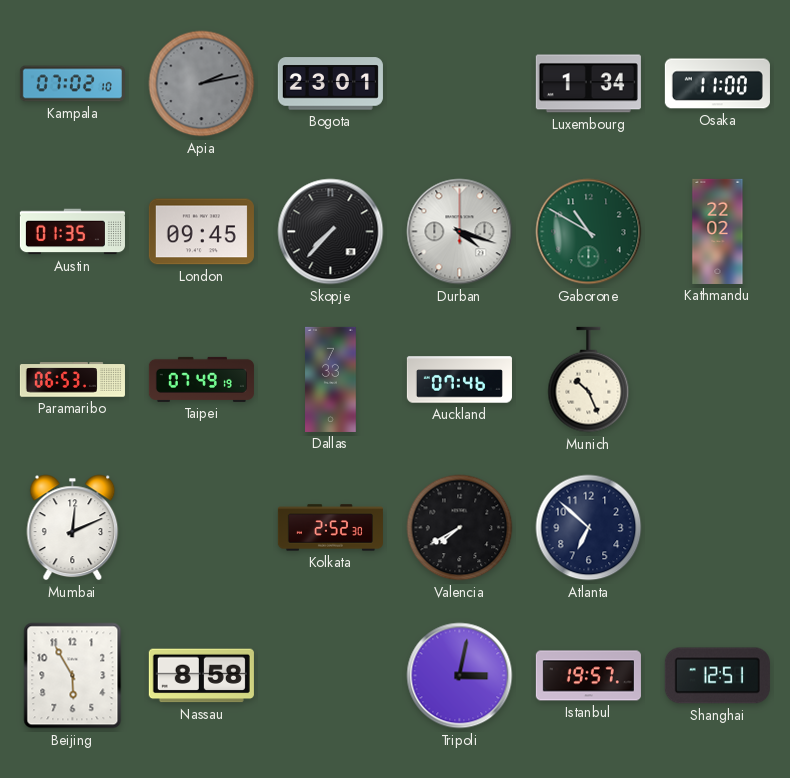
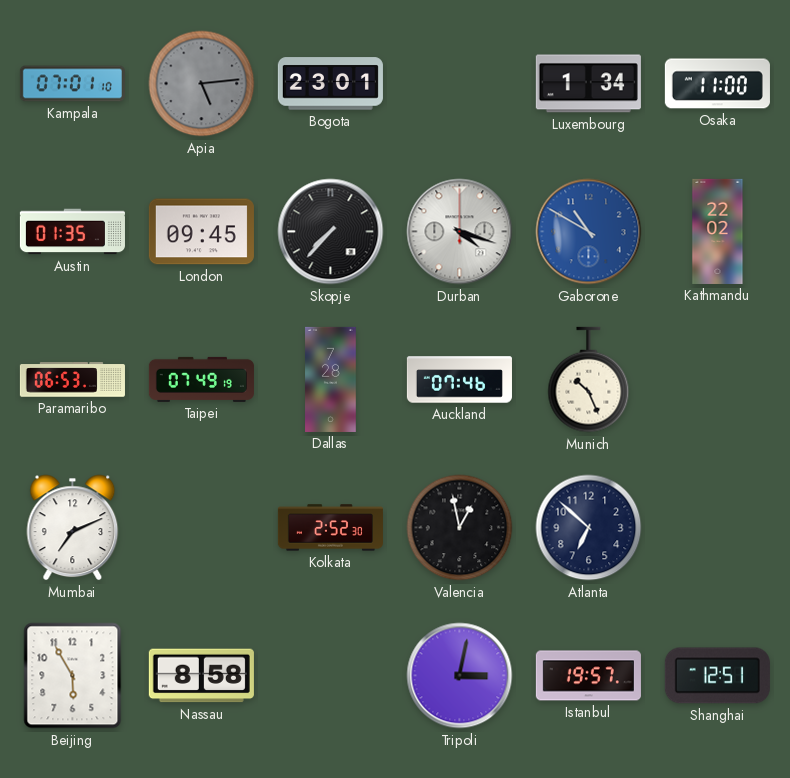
Kampala: 07:02 -> 07:01
Apia: 2:13 -> 5:14
Gaborone dial: green -> blue
Dallas: 7:33 -> 7:28
Mumbai: 12:11 -> 7:11
Valencia: 7:40 -> 12:58
